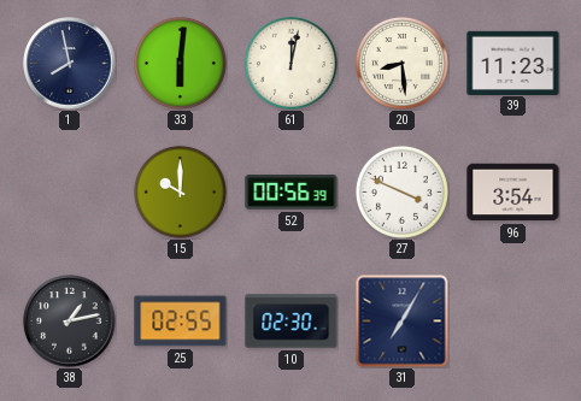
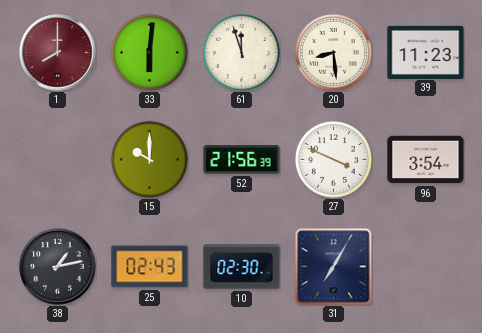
1: 7:58 -> 8:00
1 dial: navy -> burgundy
61: 12:02 -> 11:57
52: 00:56 -> 21:56
25: 02:55 -> 02:43
